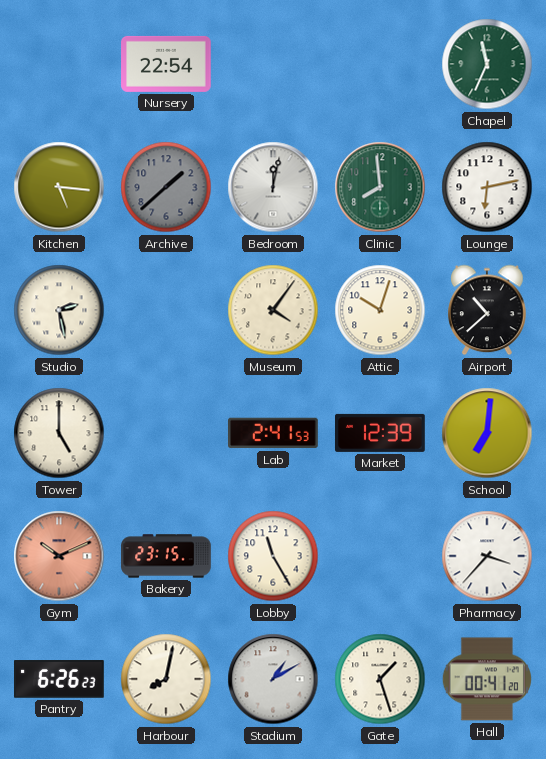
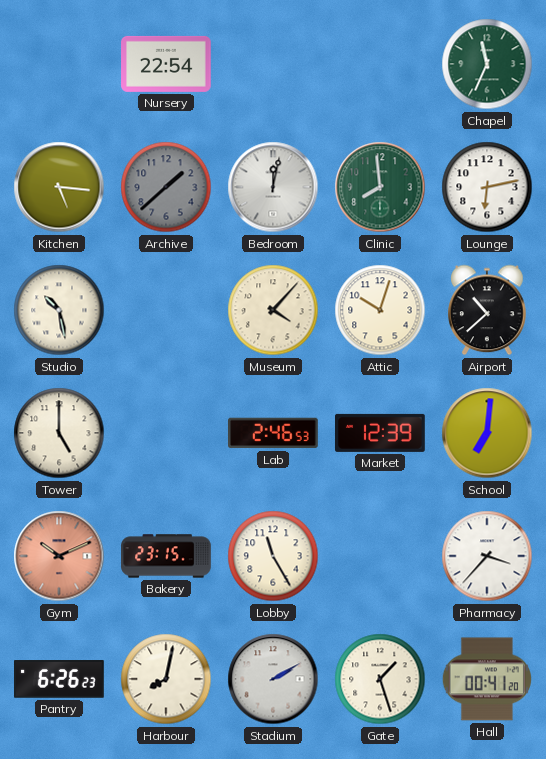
Studio: 2:28 -> 10:28
Museum: 4:06 -> 4:07
Lab: 2:41 -> 2:46
Stadium: 1:10 -> 2:10
